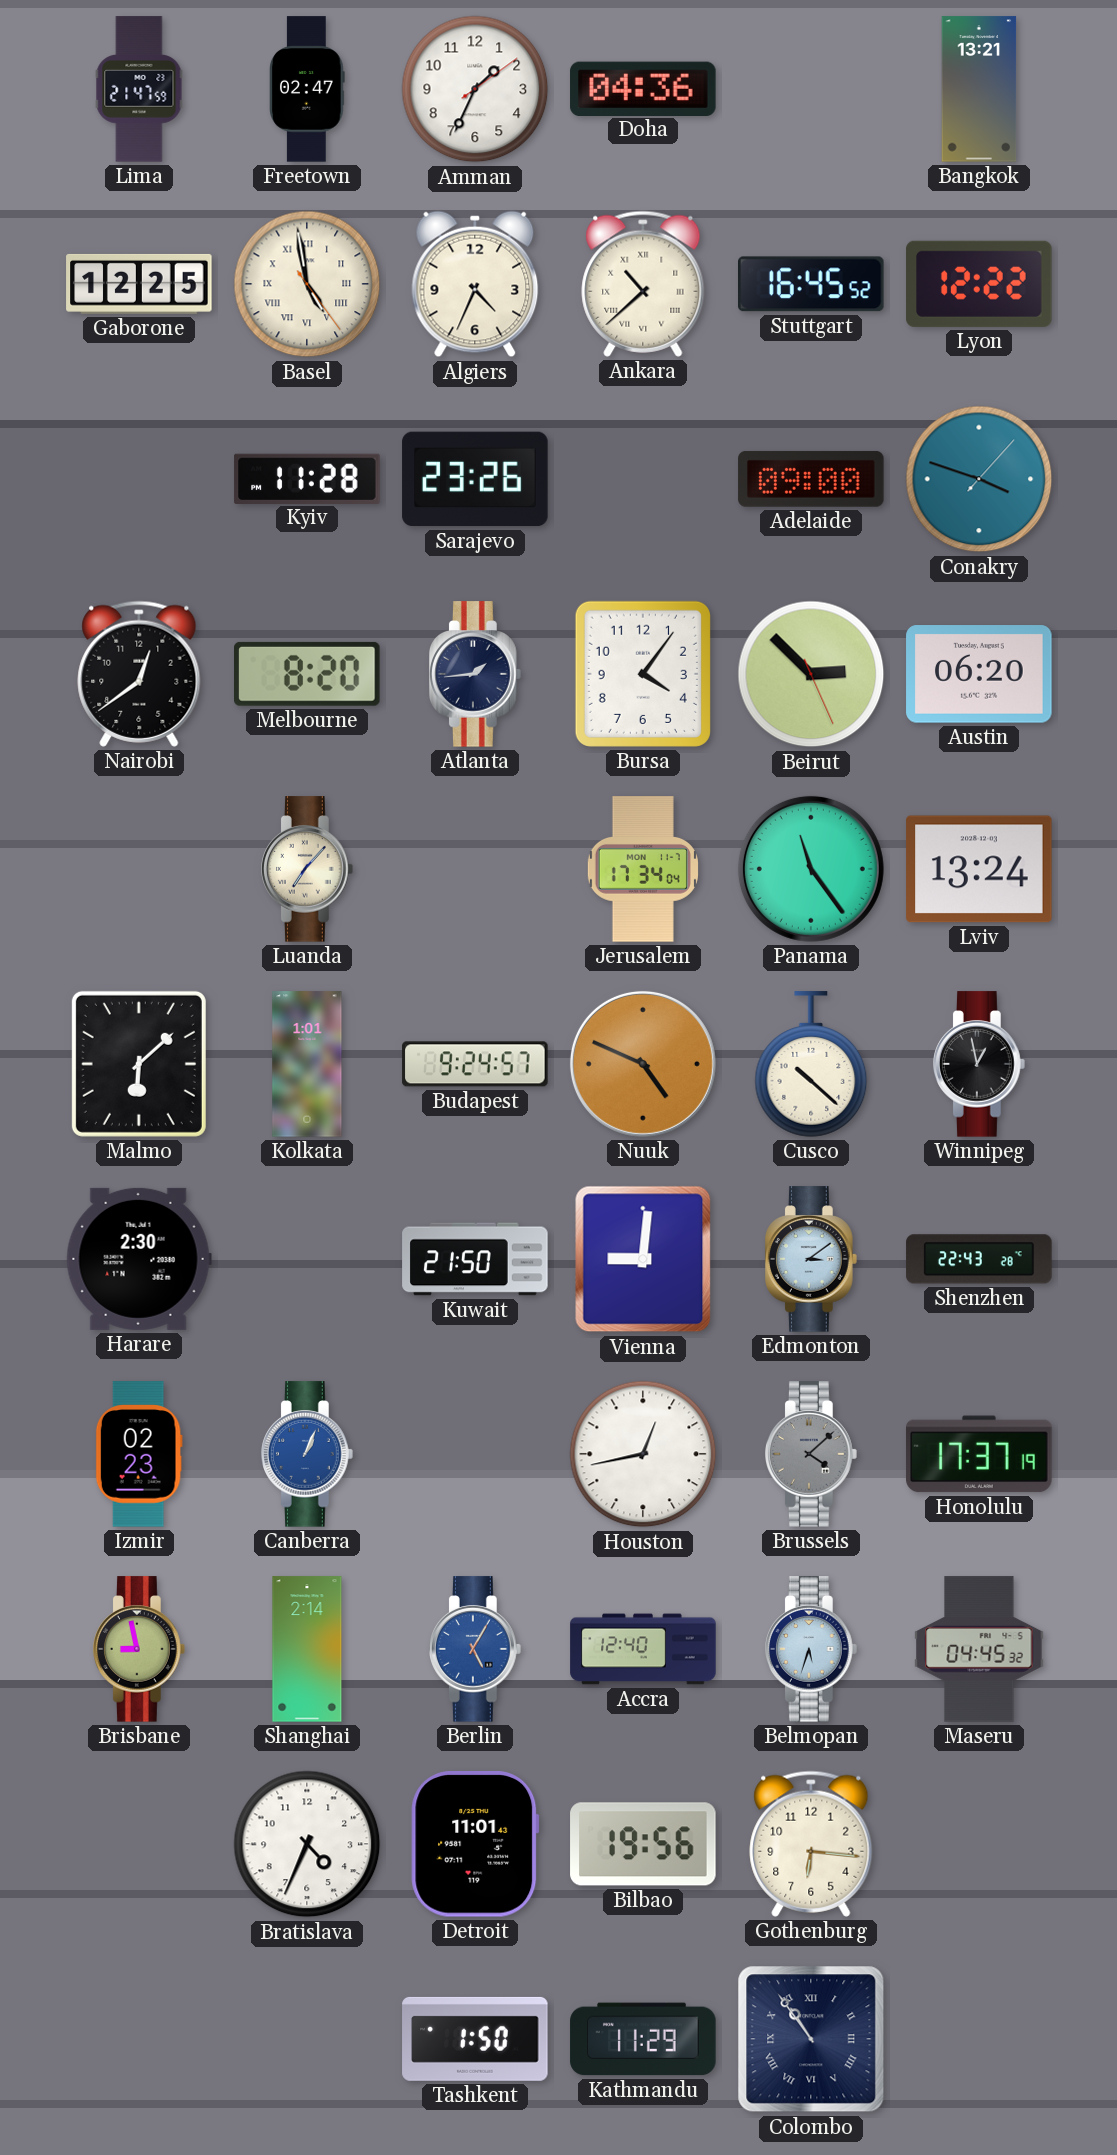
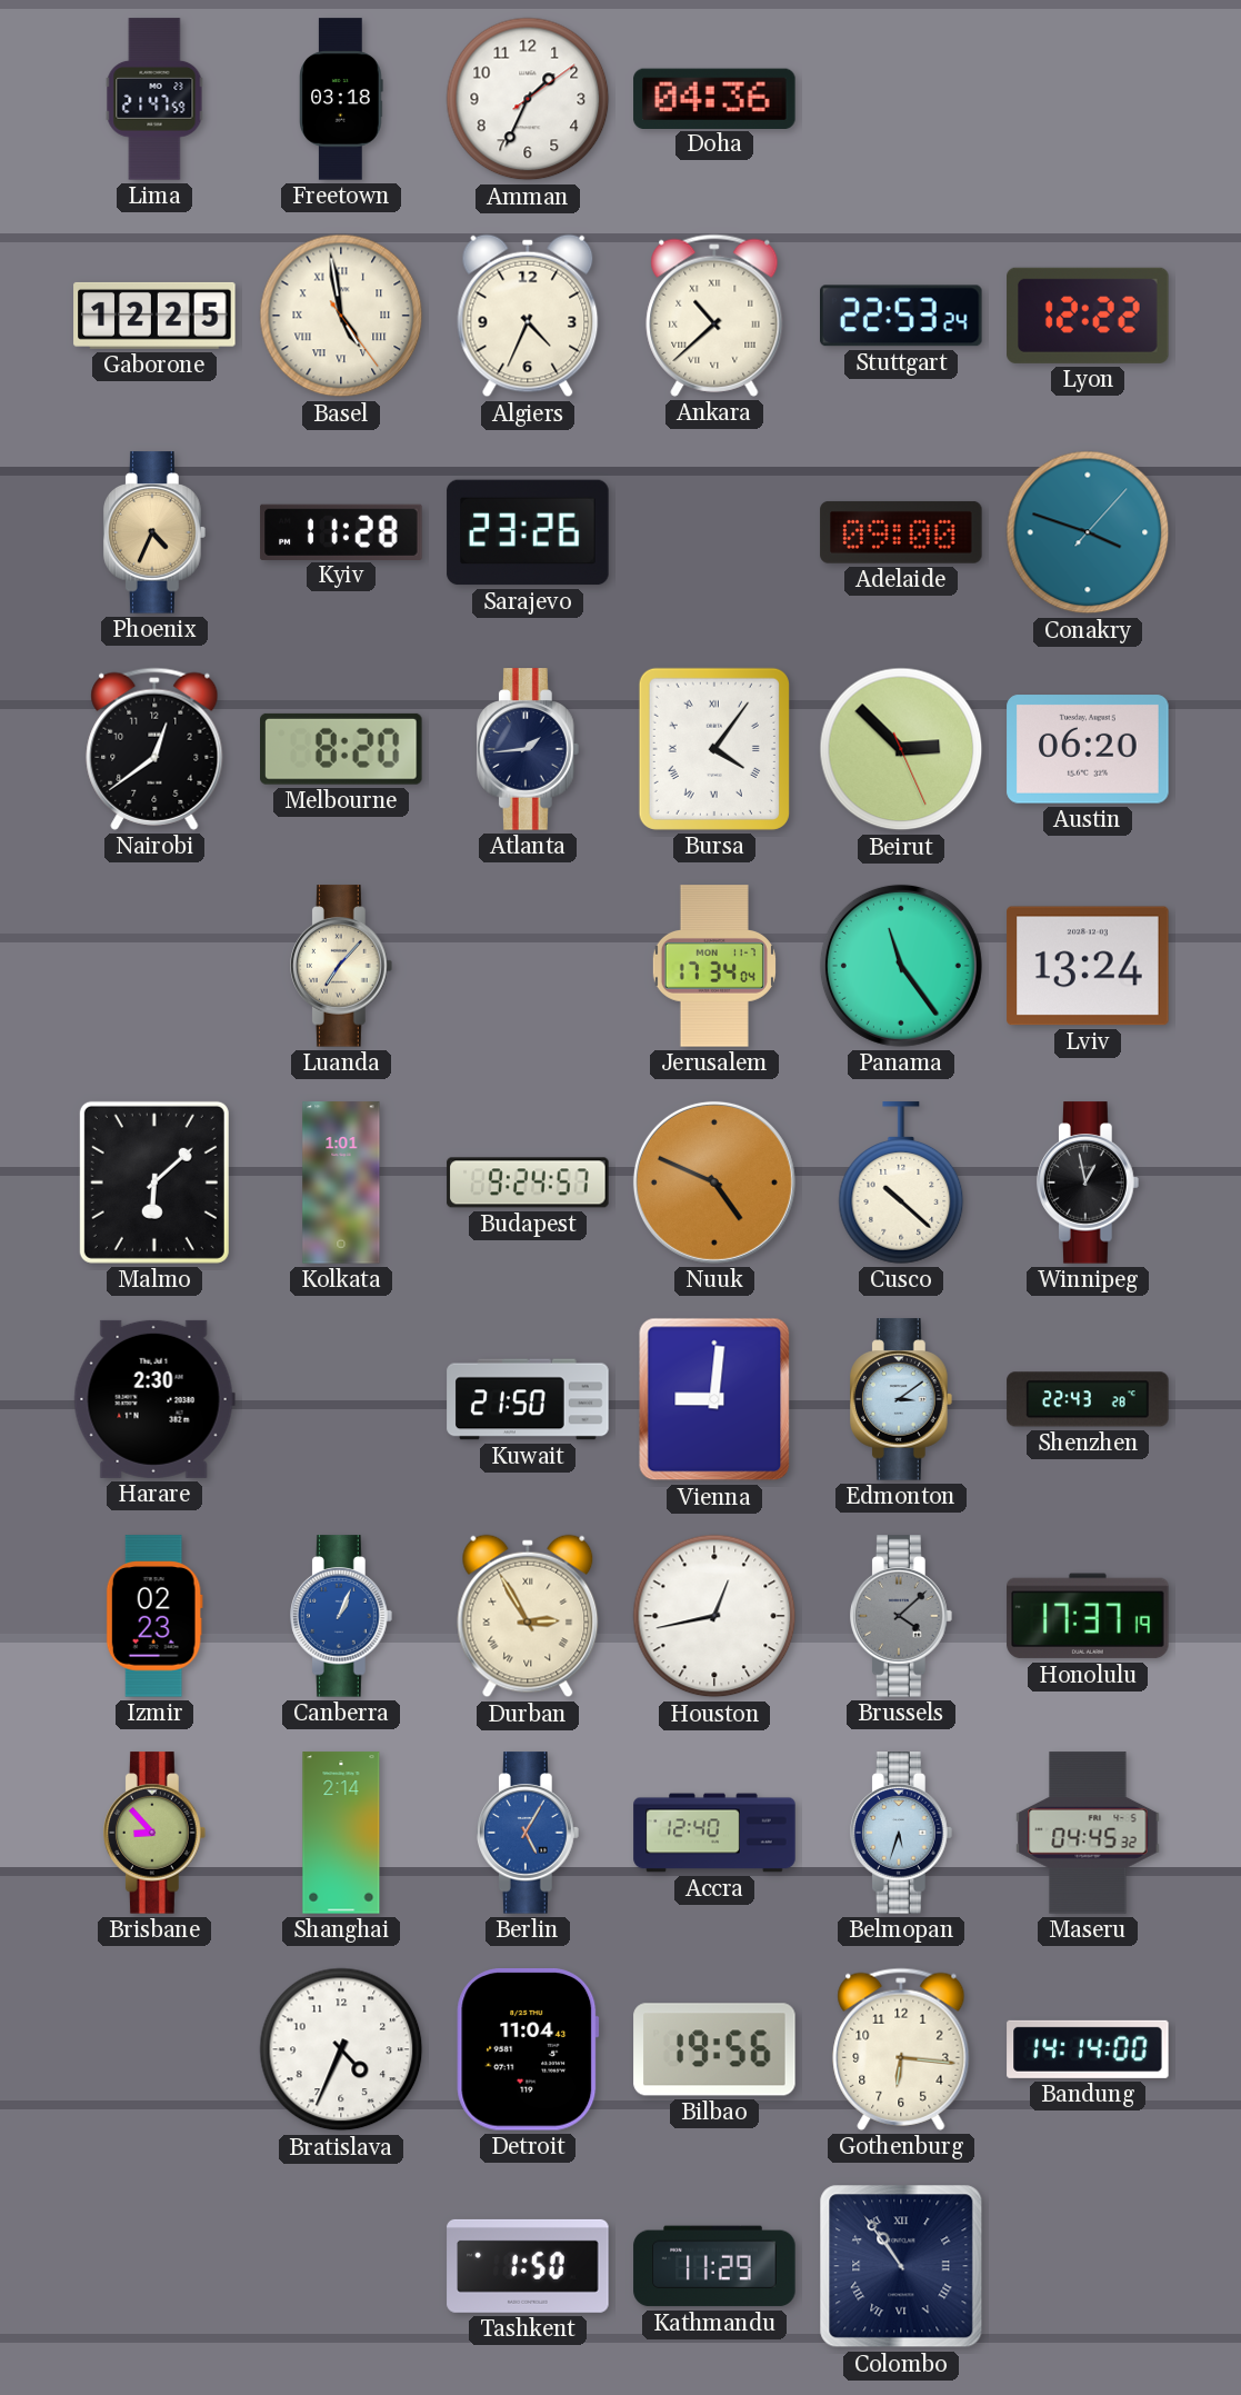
Freetown: 02:47 -> 03:18
Bangkok: 13:21 -> none
Stuttgart: 16:45 -> 22:53
Phoenix: none -> 4:34
Bursa numerals: Arabic -> Roman
Durban: none -> 2:55
Brisbane: 8:58 -> 8:53
Detroit: 11:01 -> 11:04
Bandung: none -> 14:14
